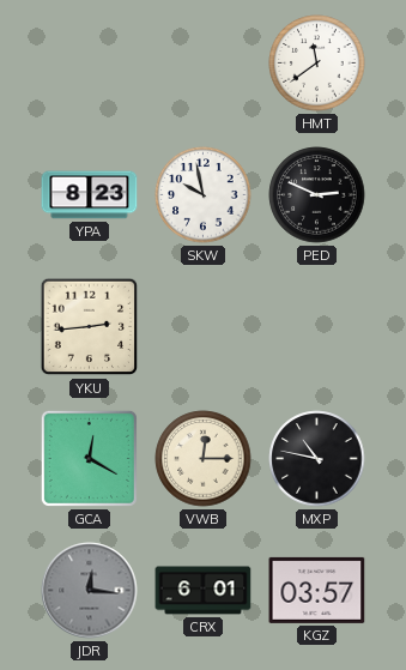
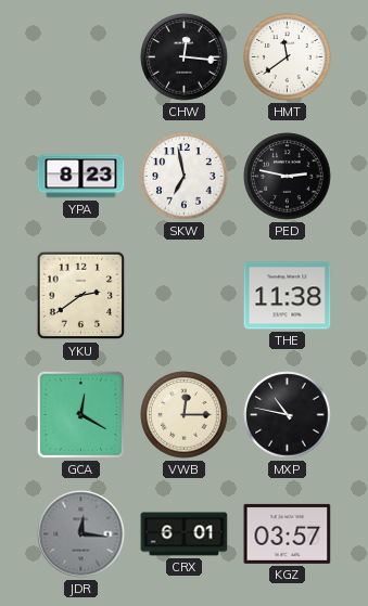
CHW: none -> 12:16
SKW: 9:58 -> 6:58
PED: 2:49 -> 2:47
YKU: 2:44 -> 2:39
THE: none -> 11:38
